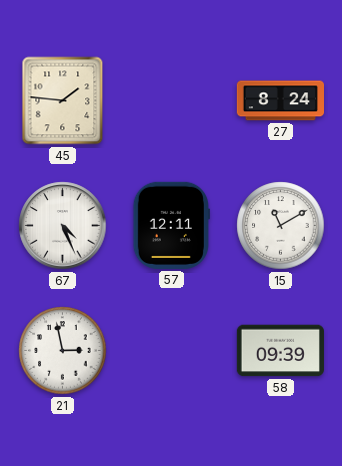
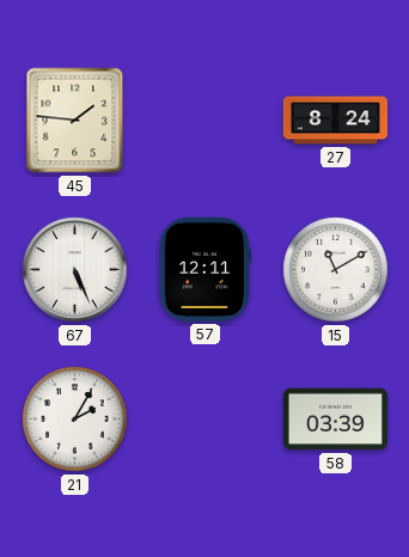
67: 4:26 -> 5:26
21: 2:58 -> 2:05
58: 09:39 -> 03:39
